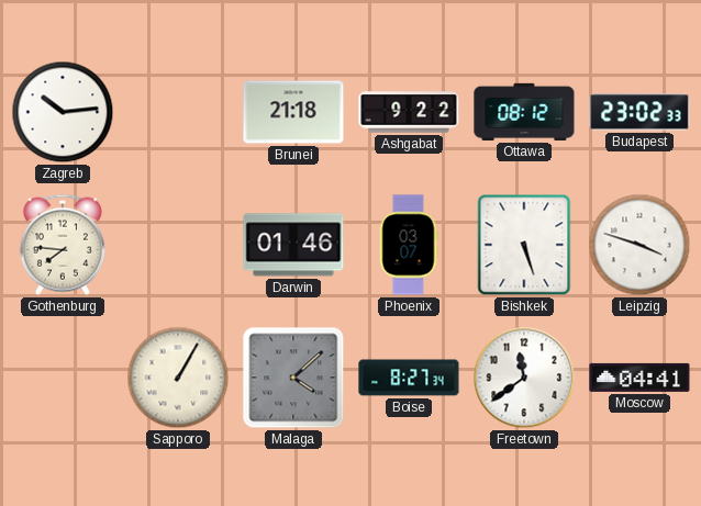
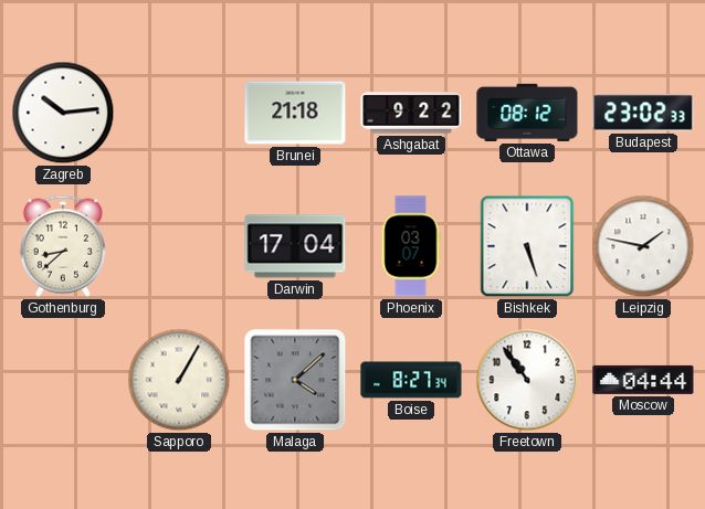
Gothenburg: 7:46 -> 8:38
Darwin: 01:46 -> 17:04
Leipzig: 3:48 -> 1:47
Freetown: 11:39 -> 10:54
Moscow: 04:41 -> 04:44
